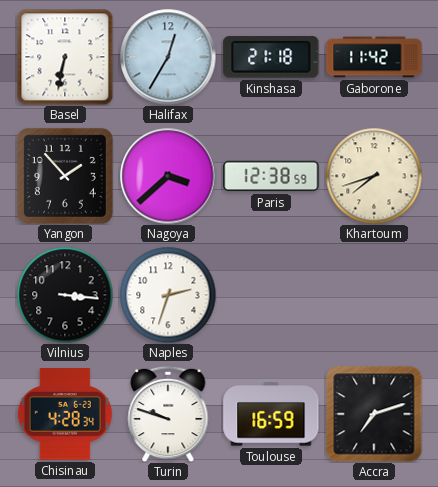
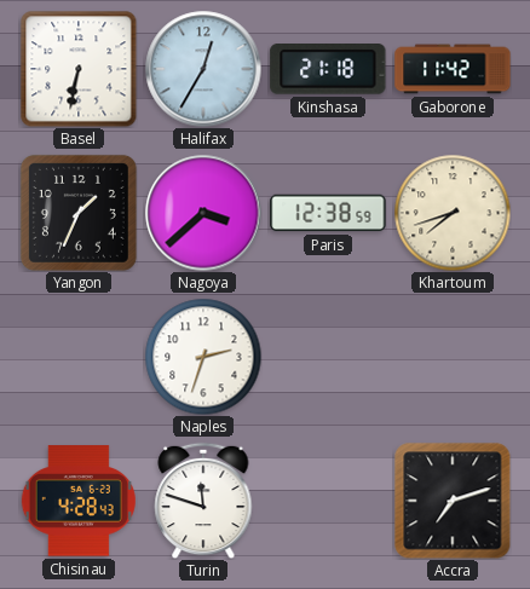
Yangon: 1:53 -> 1:34
Vilnius: 3:16 -> none
Chisinau: 4:28:34 -> 4:28:43
Turin: 9:48 -> 11:48
Toulouse: 16:59 -> none
